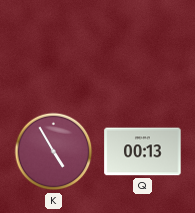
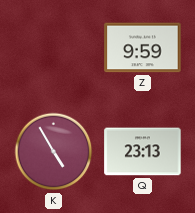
Z: none -> 9:59
Q: 00:13 -> 23:13
